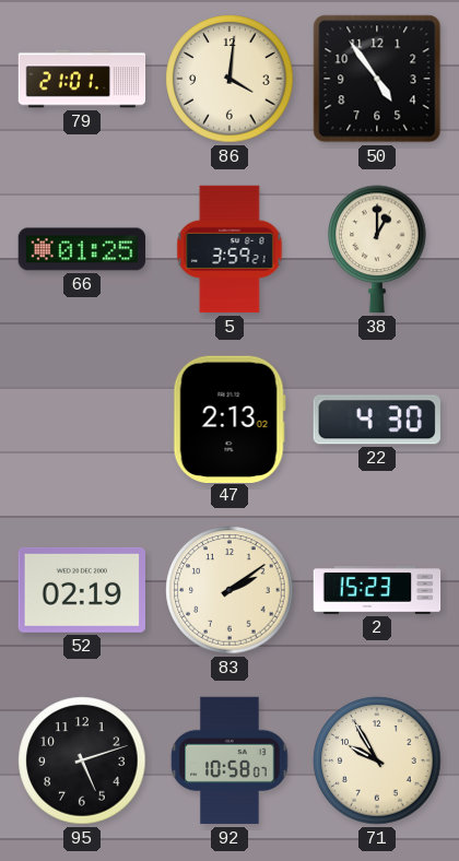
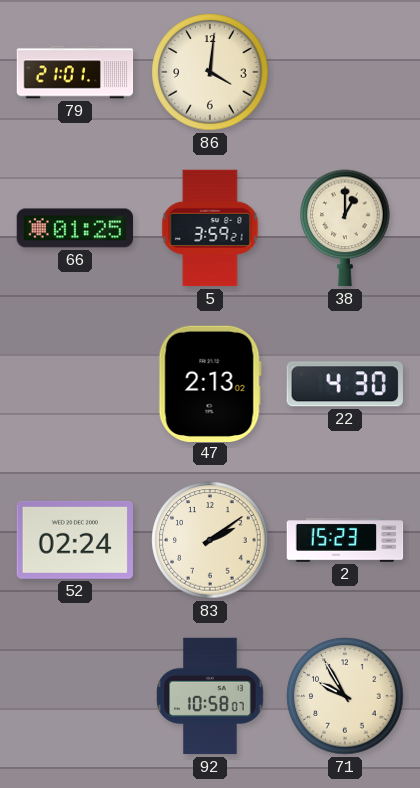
50: 4:54 -> none
52: 02:19 -> 02:24
95: 5:12 -> none
